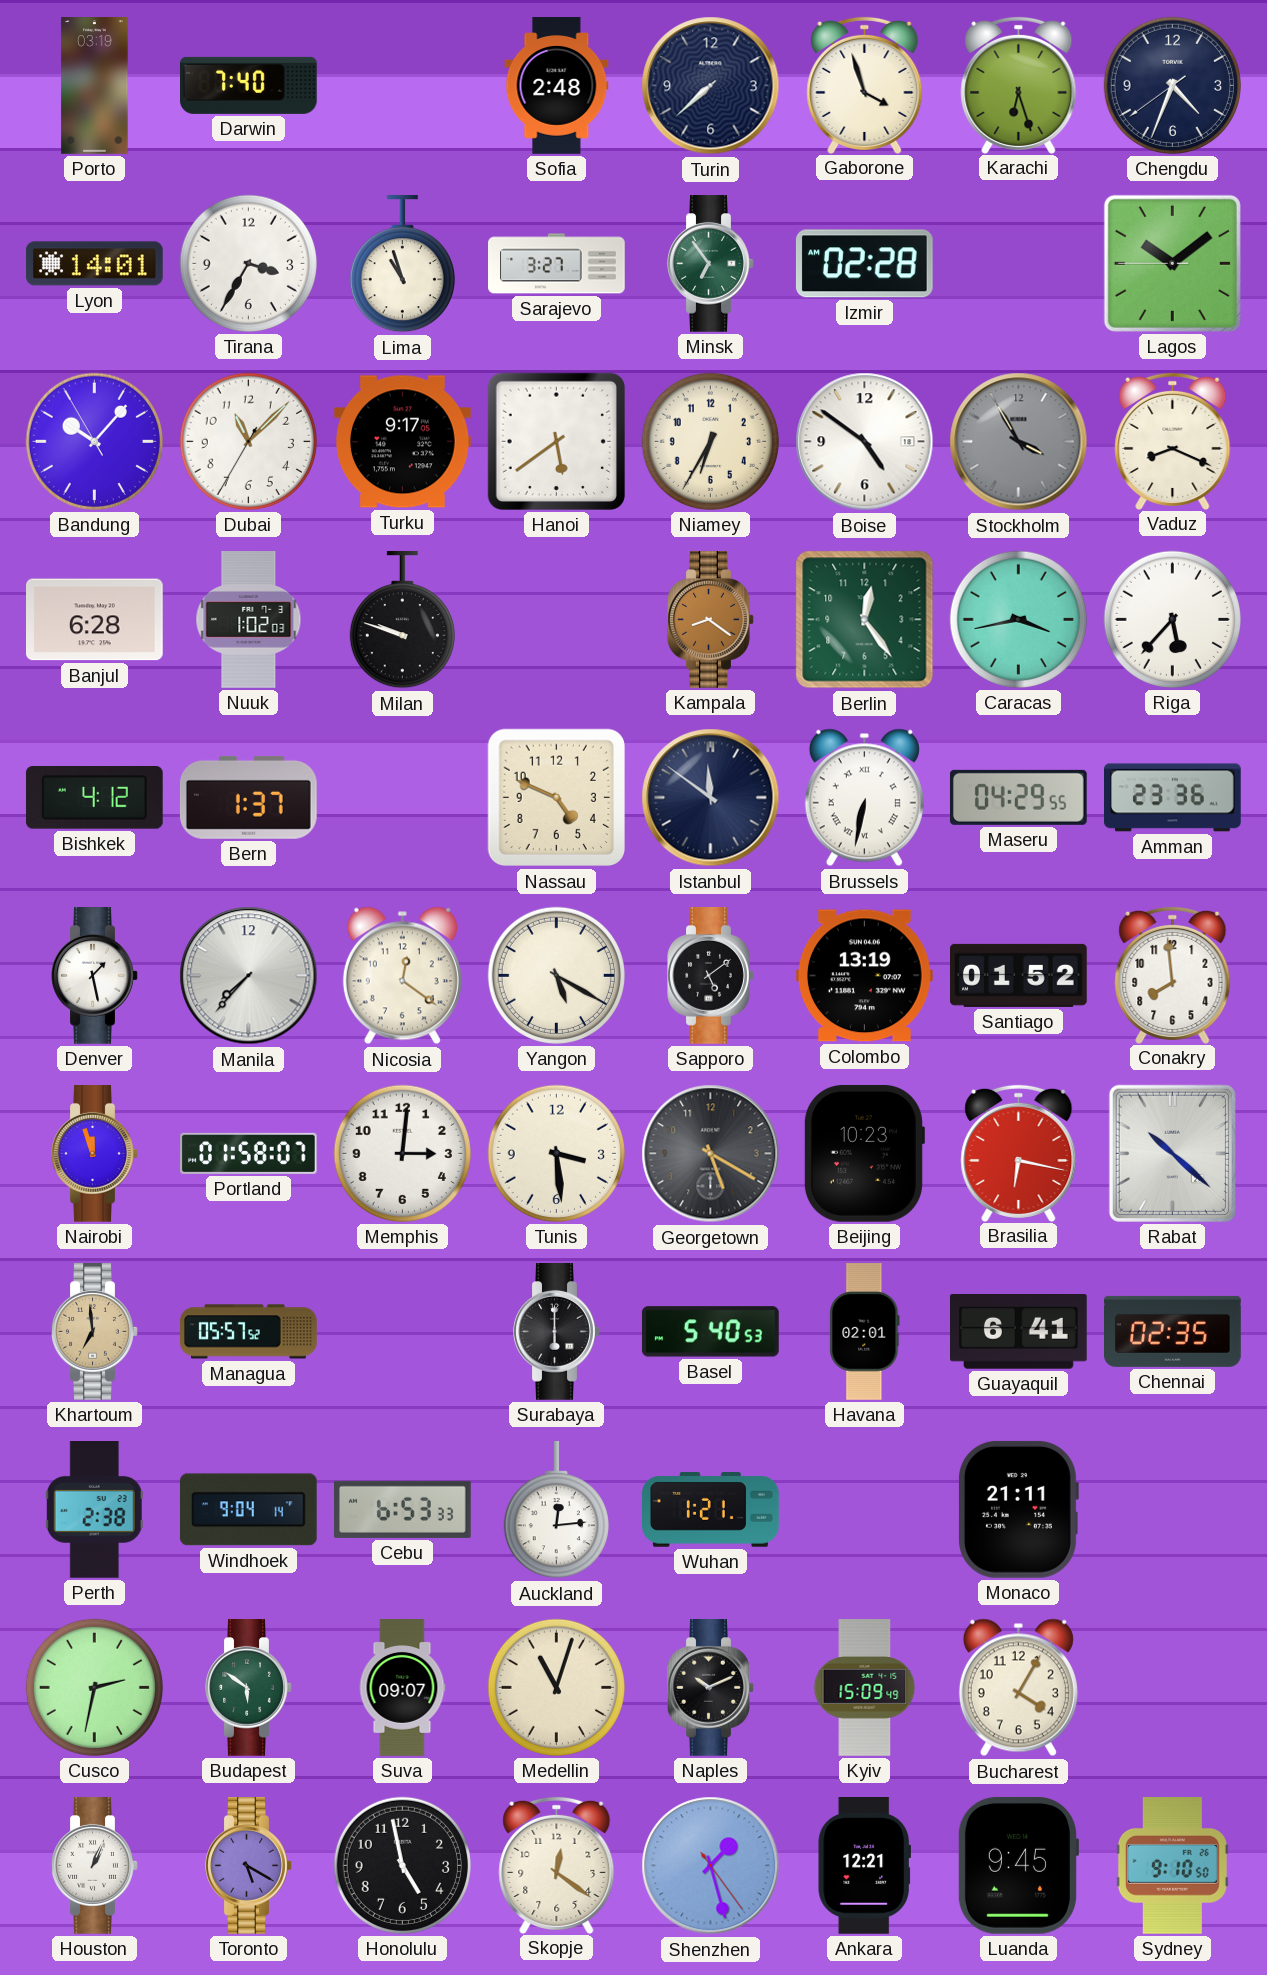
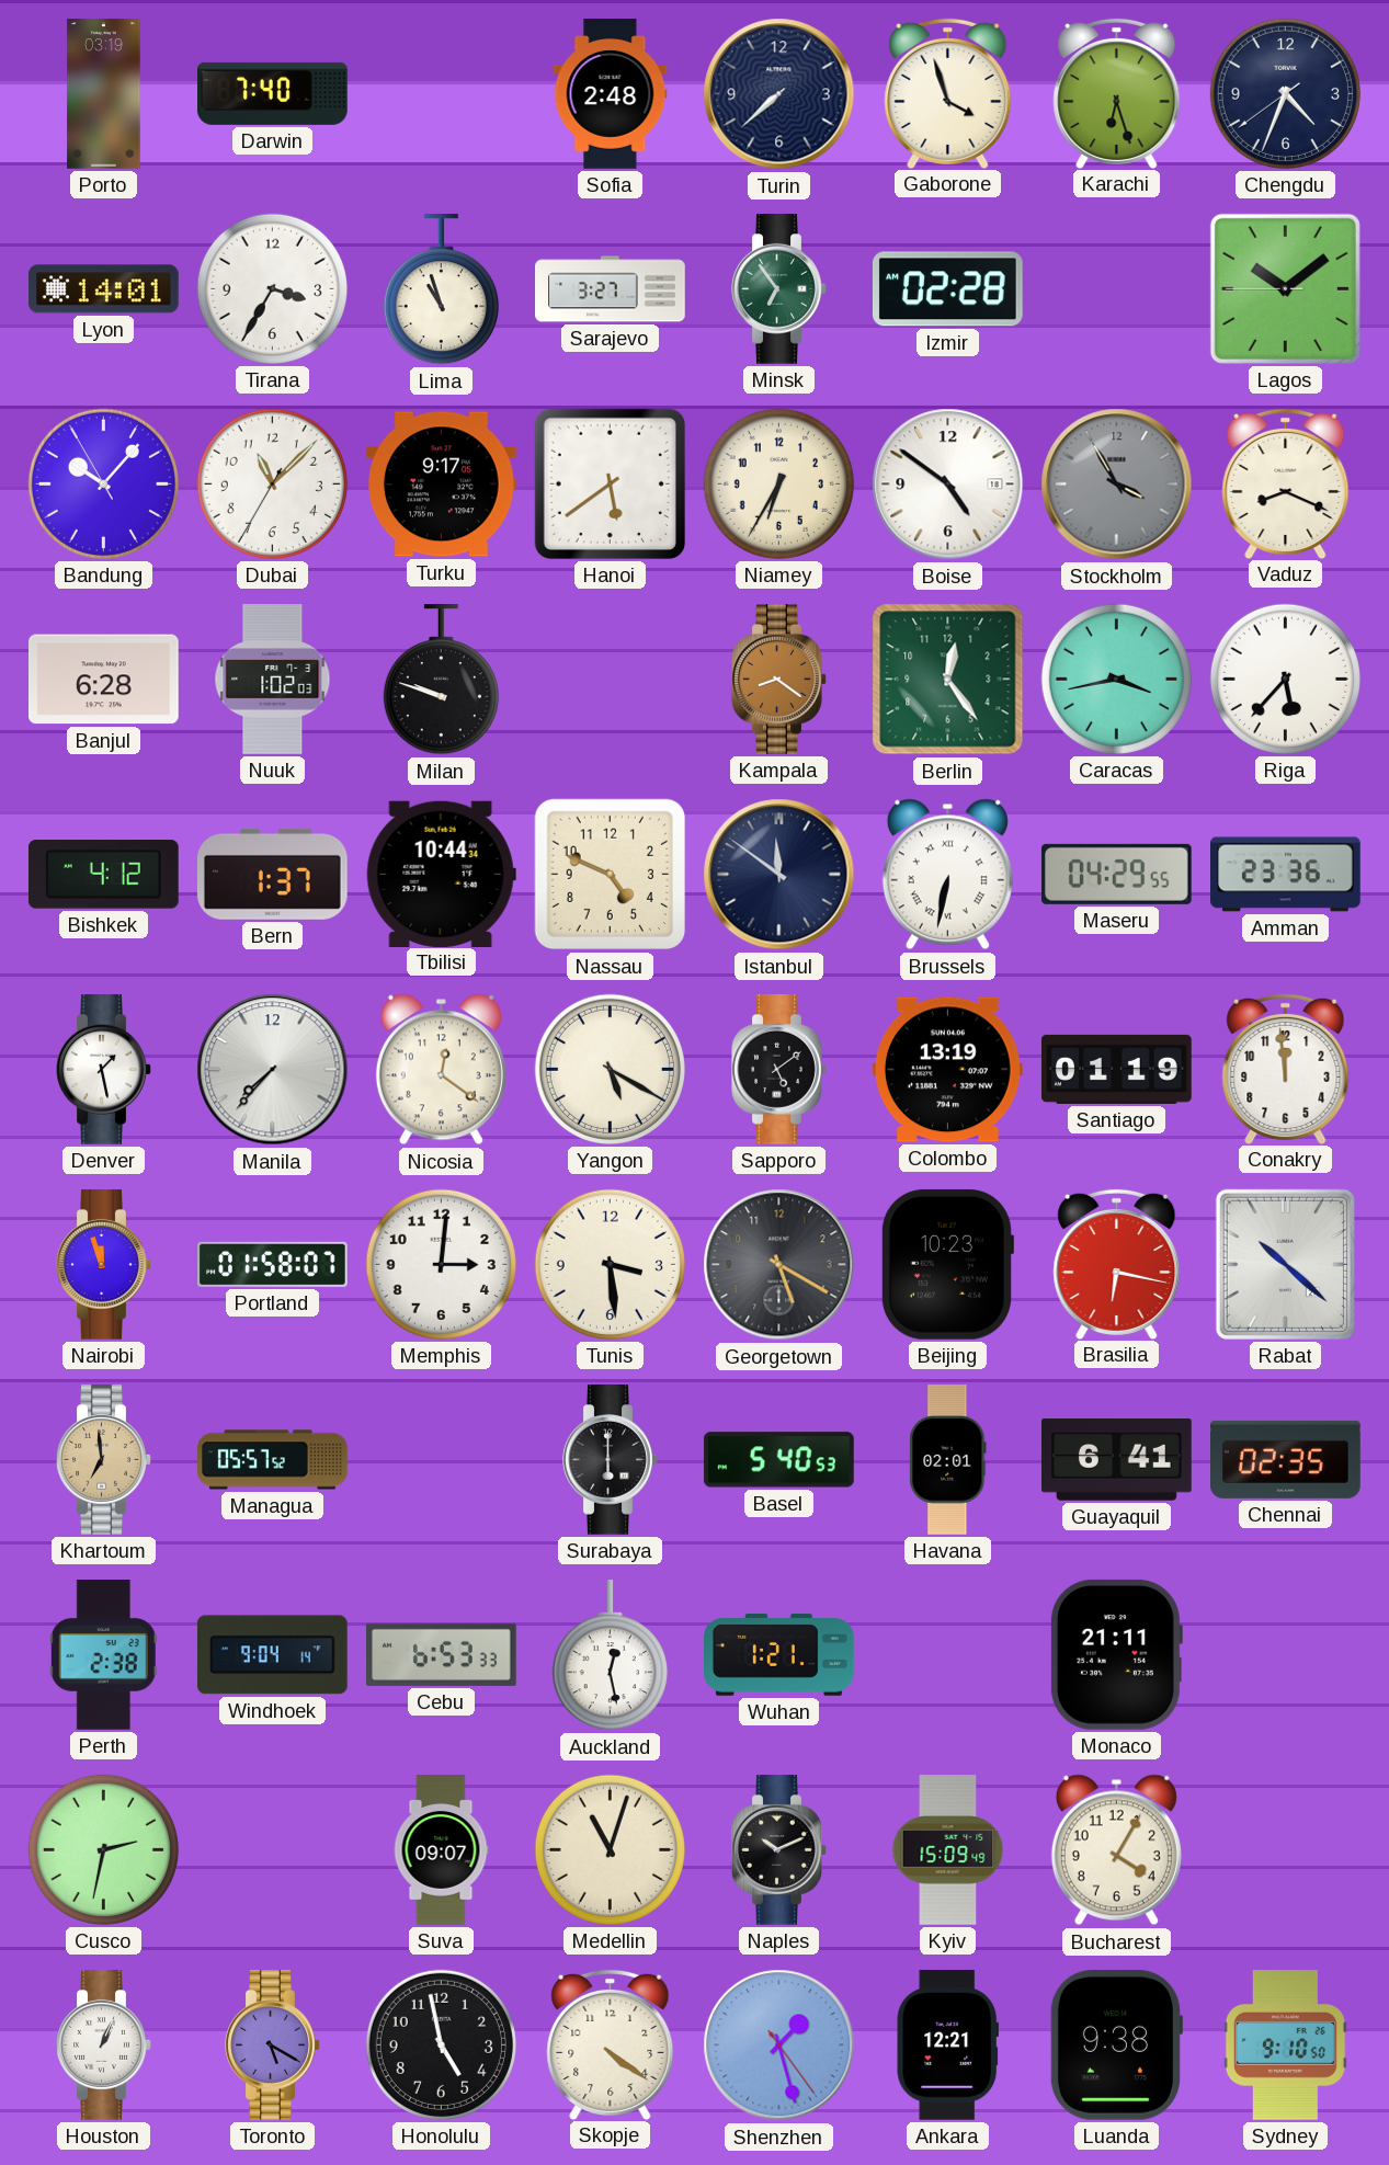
Tbilisi: none -> 10:44
Santiago: 01:52 -> 01:19
Conakry: 7:59 -> 11:59
Auckland: 12:14 -> 12:28
Budapest: 5:51 -> none
Skopje: 12:21 -> 4:21
Luanda: 9:45 -> 9:38
